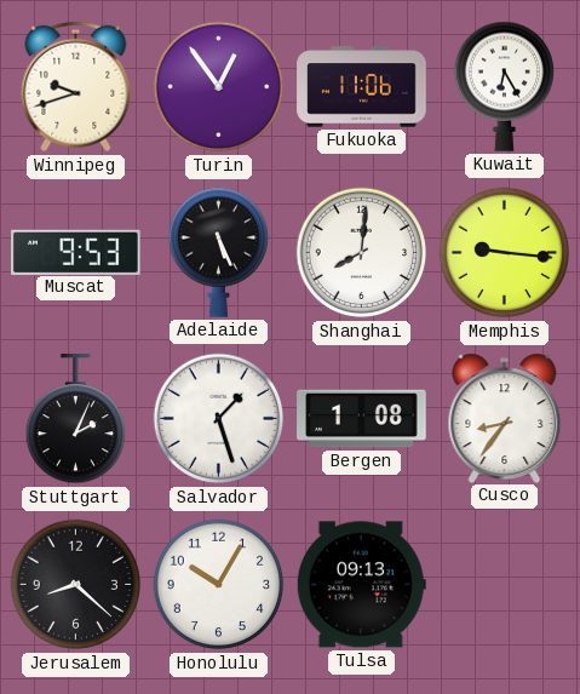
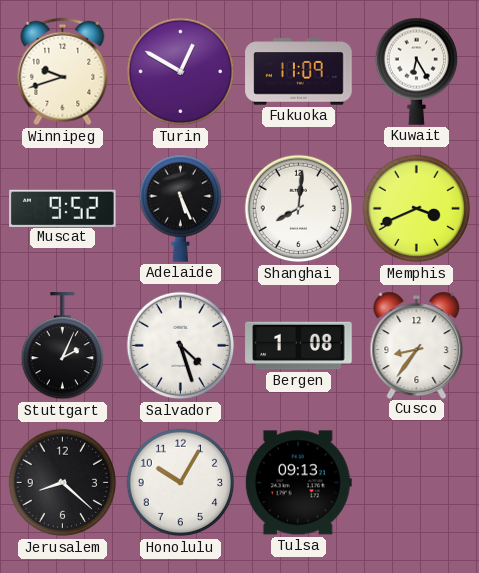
Turin: 12:54 -> 12:50
Fukuoka: 11:06 -> 11:09
Muscat: 9:53 -> 9:52
Memphis: 9:16 -> 3:41
Salvador: 1:27 -> 4:27
